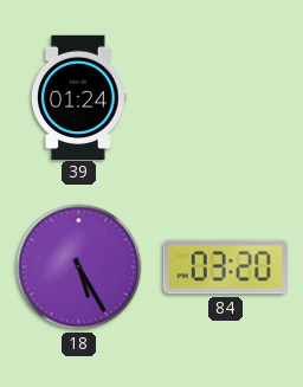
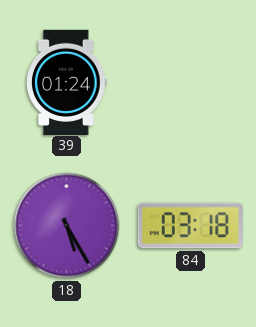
84: 03:20 -> 03:18
